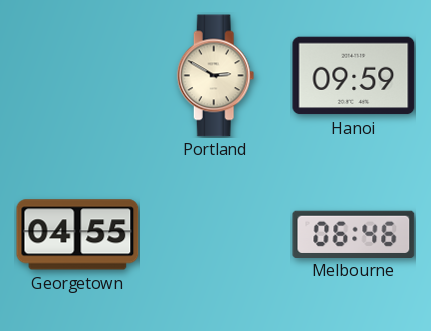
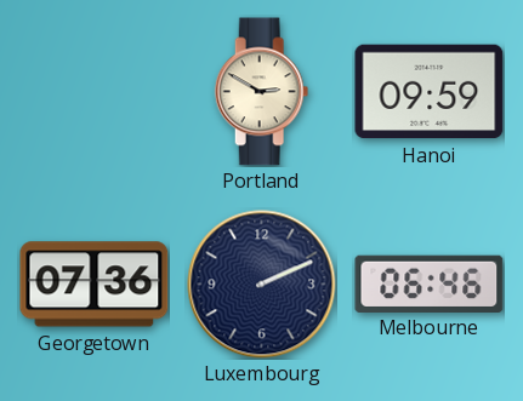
Georgetown: 04:55 -> 07:36
Luxembourg: none -> 2:11
